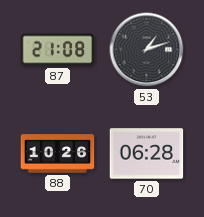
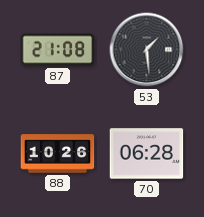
53: 1:12 -> 1:29
